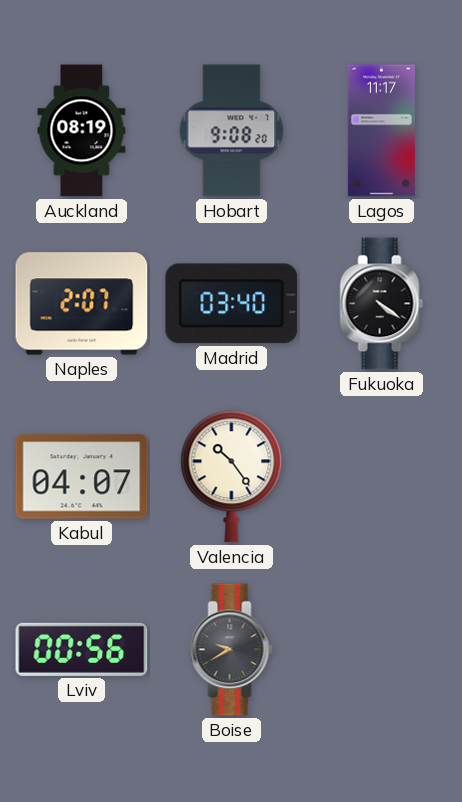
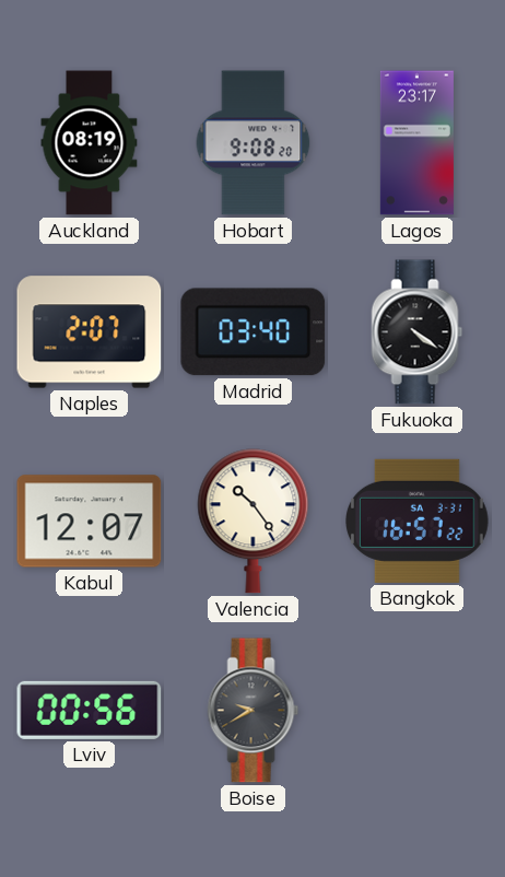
Lagos: 11:17 -> 23:17
Kabul: 04:07 -> 12:07
Bangkok: none -> 16:57
